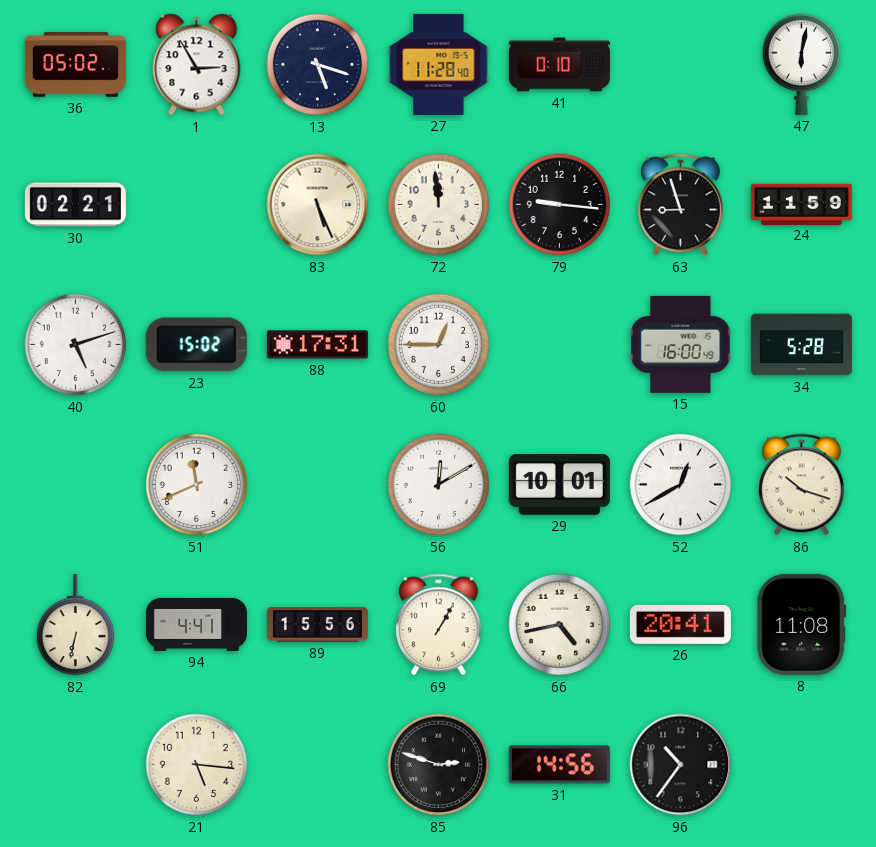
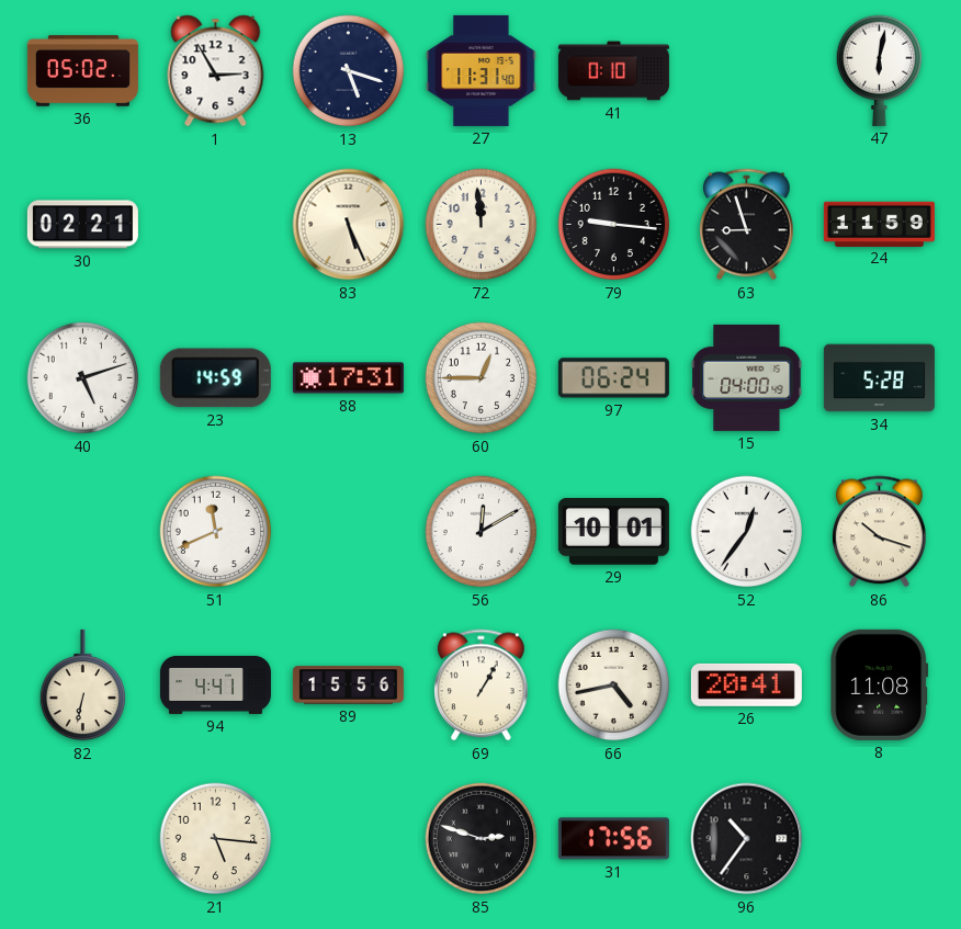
27: 11:28 -> 11:31
23: 15:02 -> 14:59
97: none -> 06:24
15: 16:00 -> 04:00
52: 12:40 -> 12:36
31: 14:56 -> 17:56
